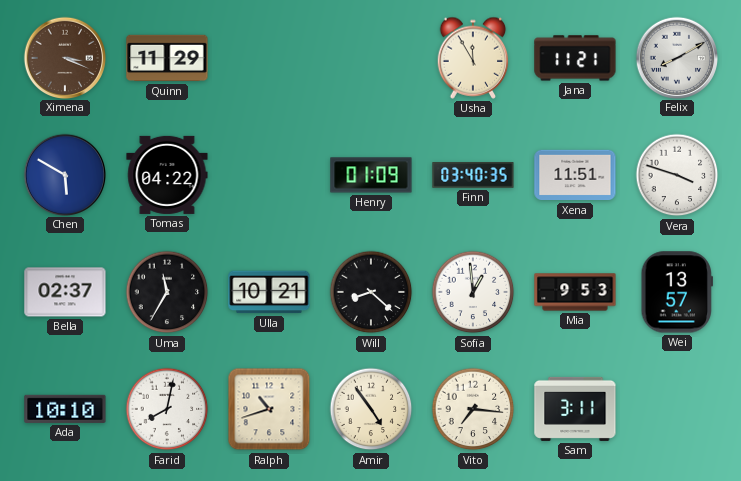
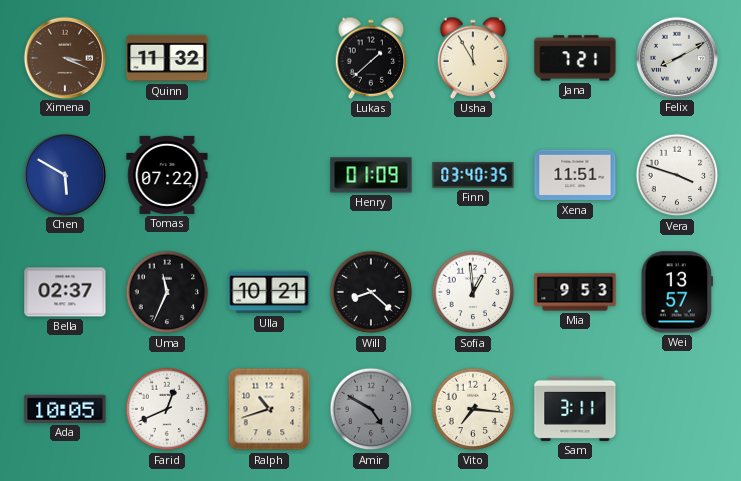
Quinn: 11:29 -> 11:32
Lukas: none -> 1:38
Jana: 11:21 -> 7:21
Tomas: 04:22 -> 07:22
Uma: 11:35 -> 11:34
Ada: 10:10 -> 10:05
Farid: 8:02 -> 12:41
Amir: 4:54 -> 4:50
Amir dial: cream -> grey
